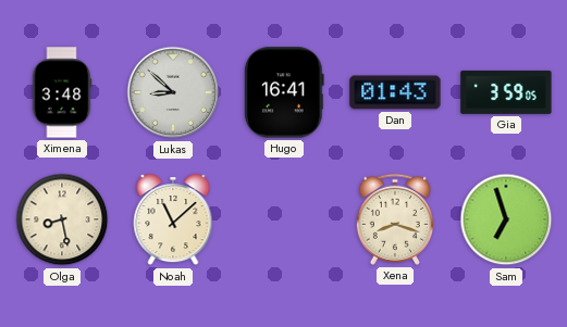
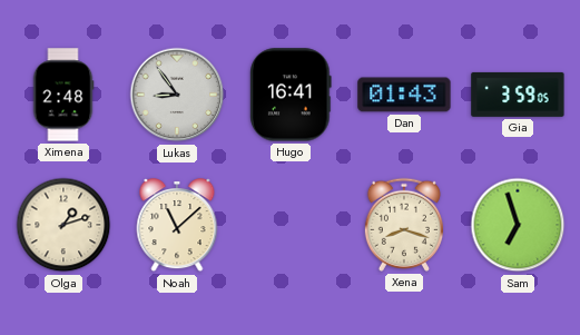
Ximena: 3:48 -> 2:48
Lukas: 8:52 -> 8:54
Olga: 8:28 -> 1:12
